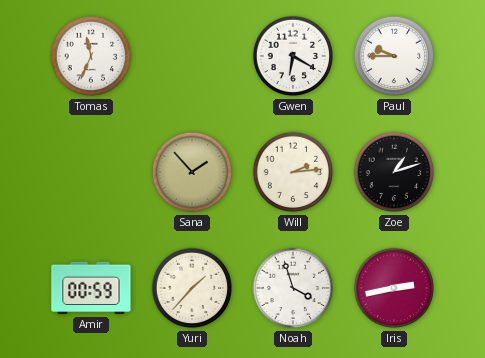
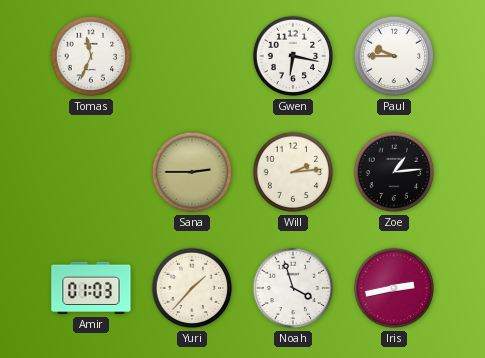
Gwen: 6:20 -> 6:17
Sana: 1:53 -> 2:45
Zoe: 1:12 -> 1:14
Amir: 00:59 -> 01:03
